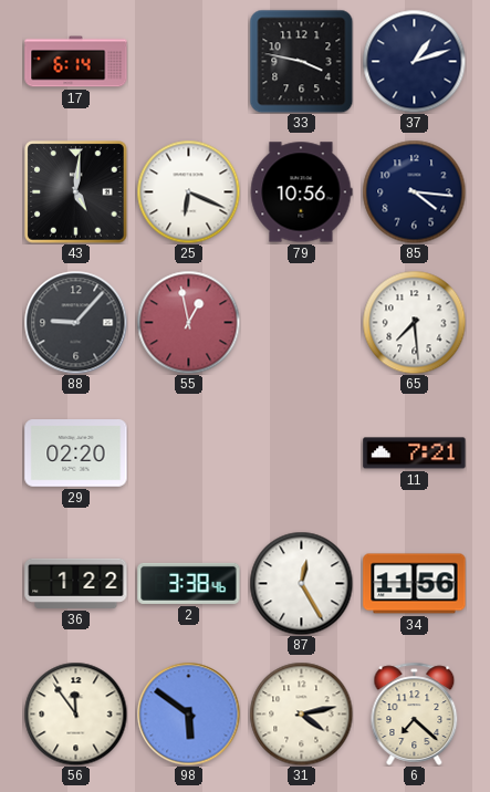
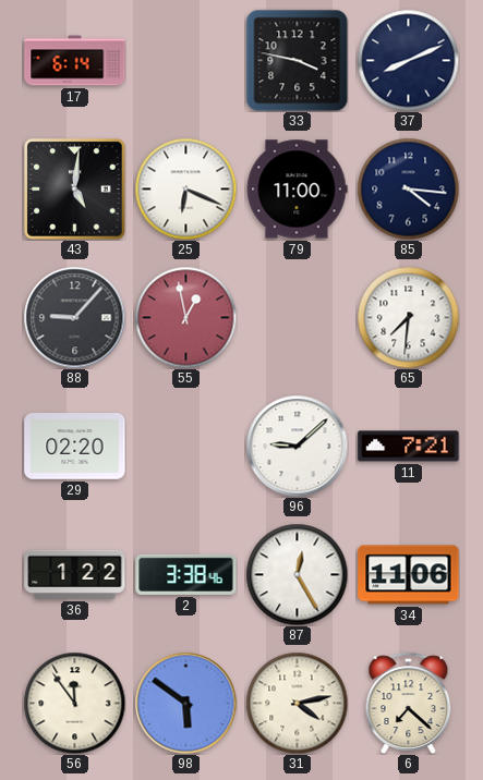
37: 1:12 -> 8:11
79: 10:56 -> 11:00
65: 7:29 -> 7:31
96: none -> 9:08
34: 11:56 -> 11:06
